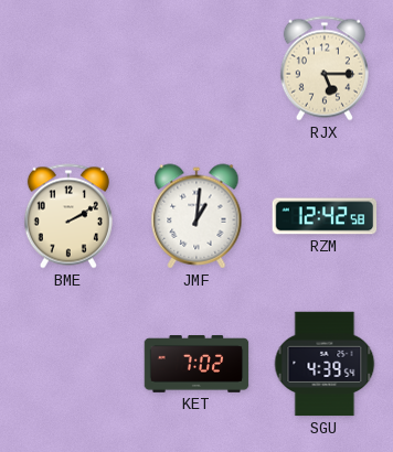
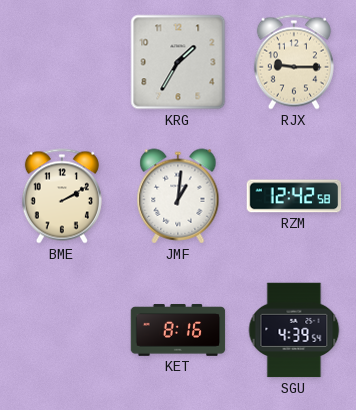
KRG: none -> 1:35
RJX: 5:15 -> 9:15
KET: 7:02 -> 8:16
